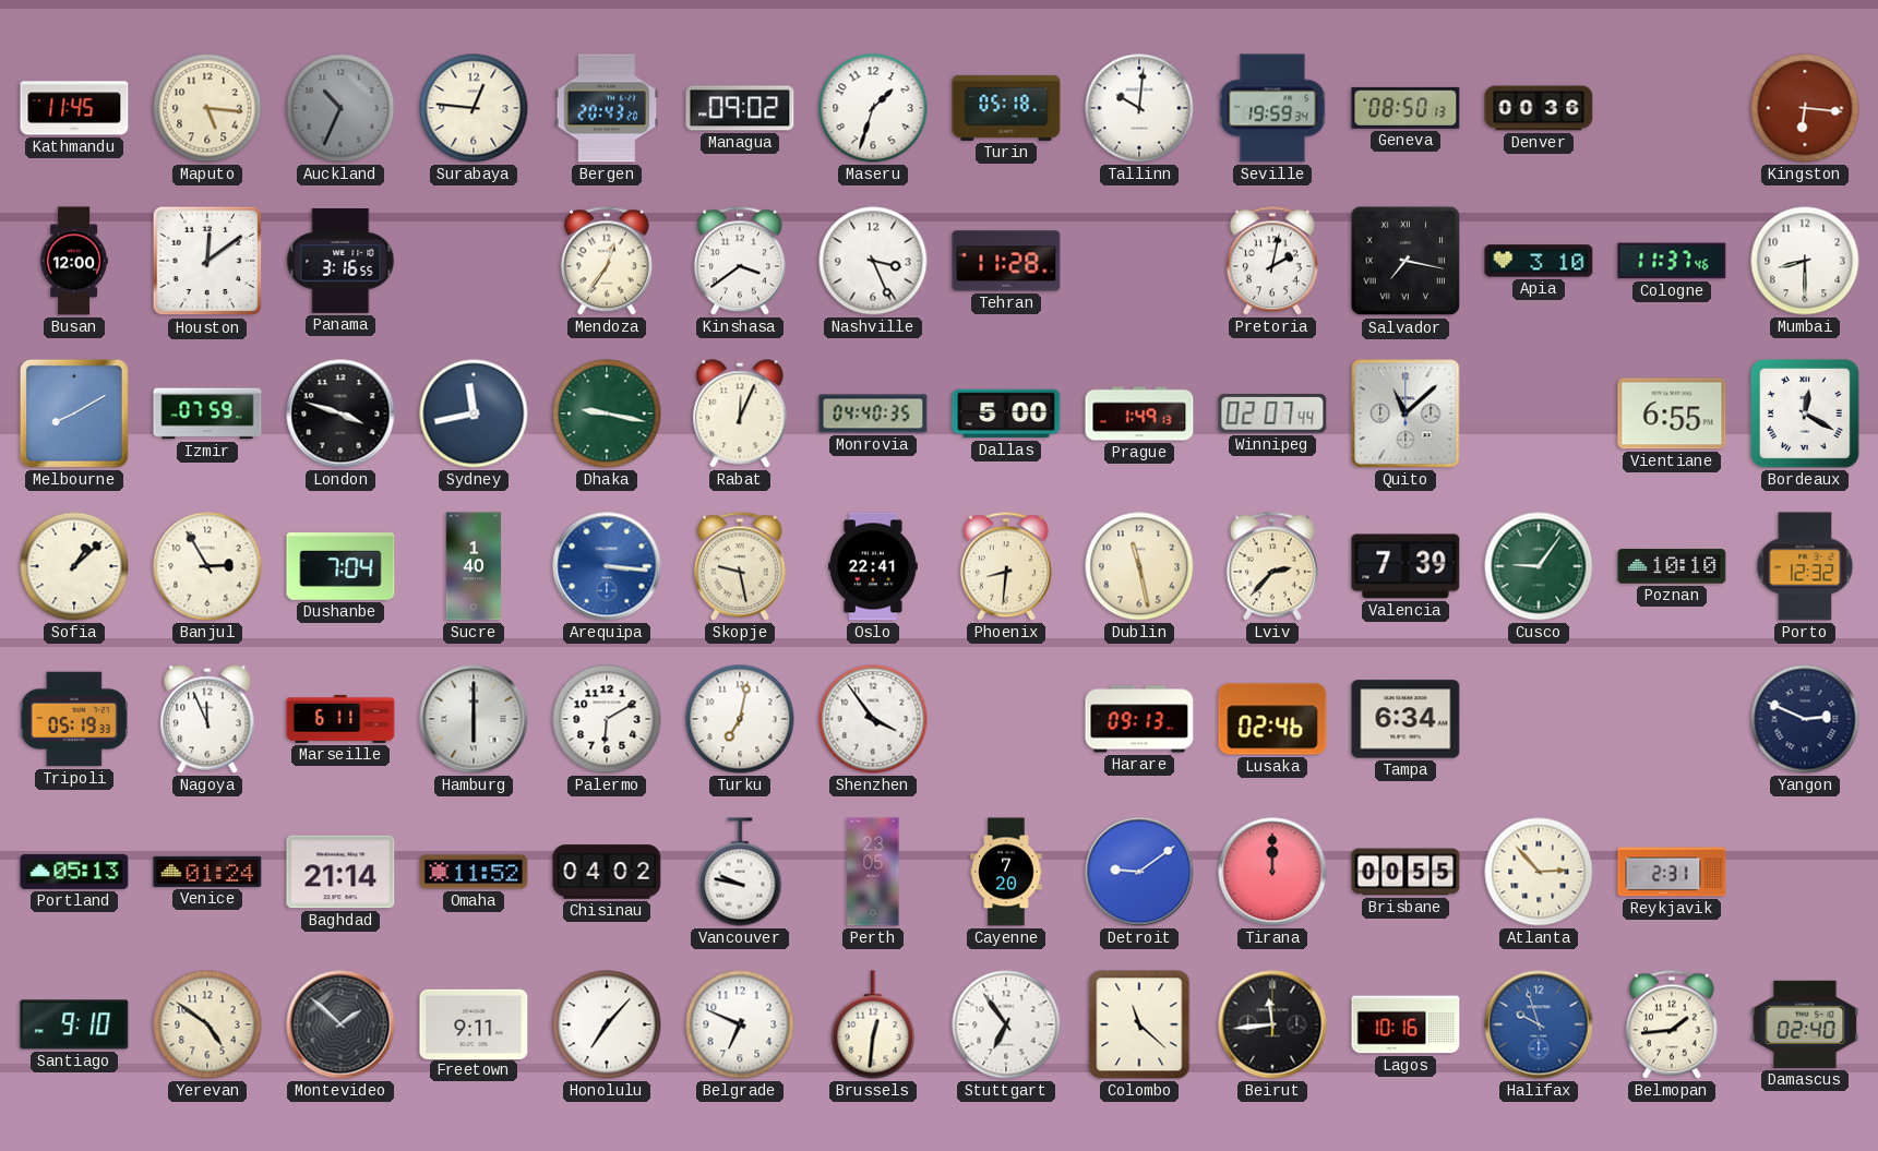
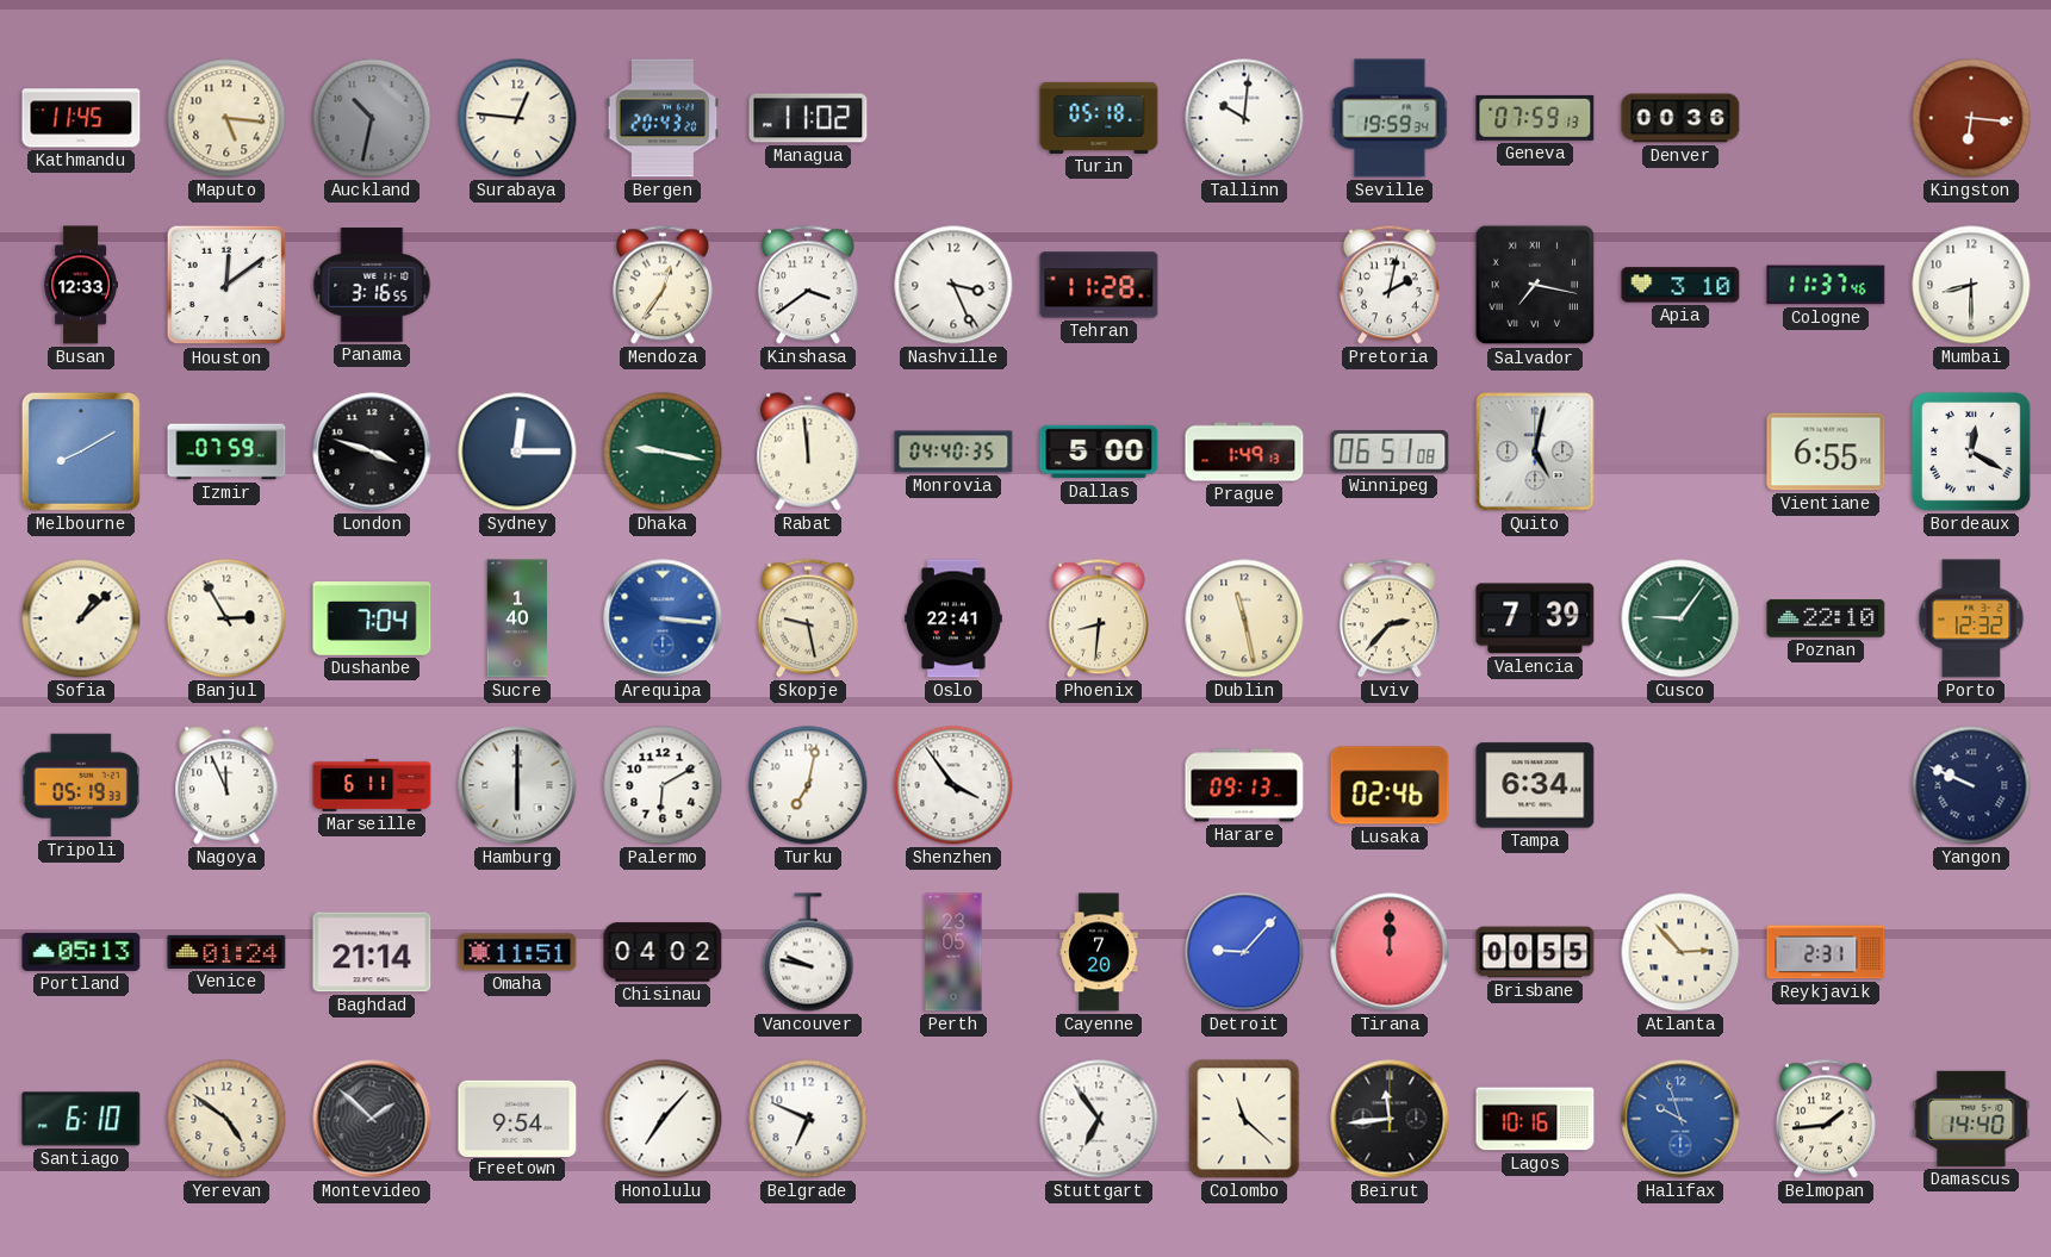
Auckland: 10:34 -> 10:32
Managua: 09:02 -> 11:02
Maseru: 1:33 -> none
Geneva: 08:50 -> 07:59
Busan: 12:00 -> 12:33
Sydney: 11:43 -> 12:15
Rabat: 12:04 -> 11:59
Winnipeg: 02:07 -> 06:51
Quito: 11:08 -> 5:02
Poznan: 10:10 -> 22:10
Yangon: 2:49 -> 9:49
Omaha: 11:52 -> 11:51
Detroit: 9:09 -> 9:07
Santiago: 9:10 -> 6:10
Freetown: 9:11 -> 9:54
Brussels: 12:31 -> none
Damascus: 02:40 -> 14:40
